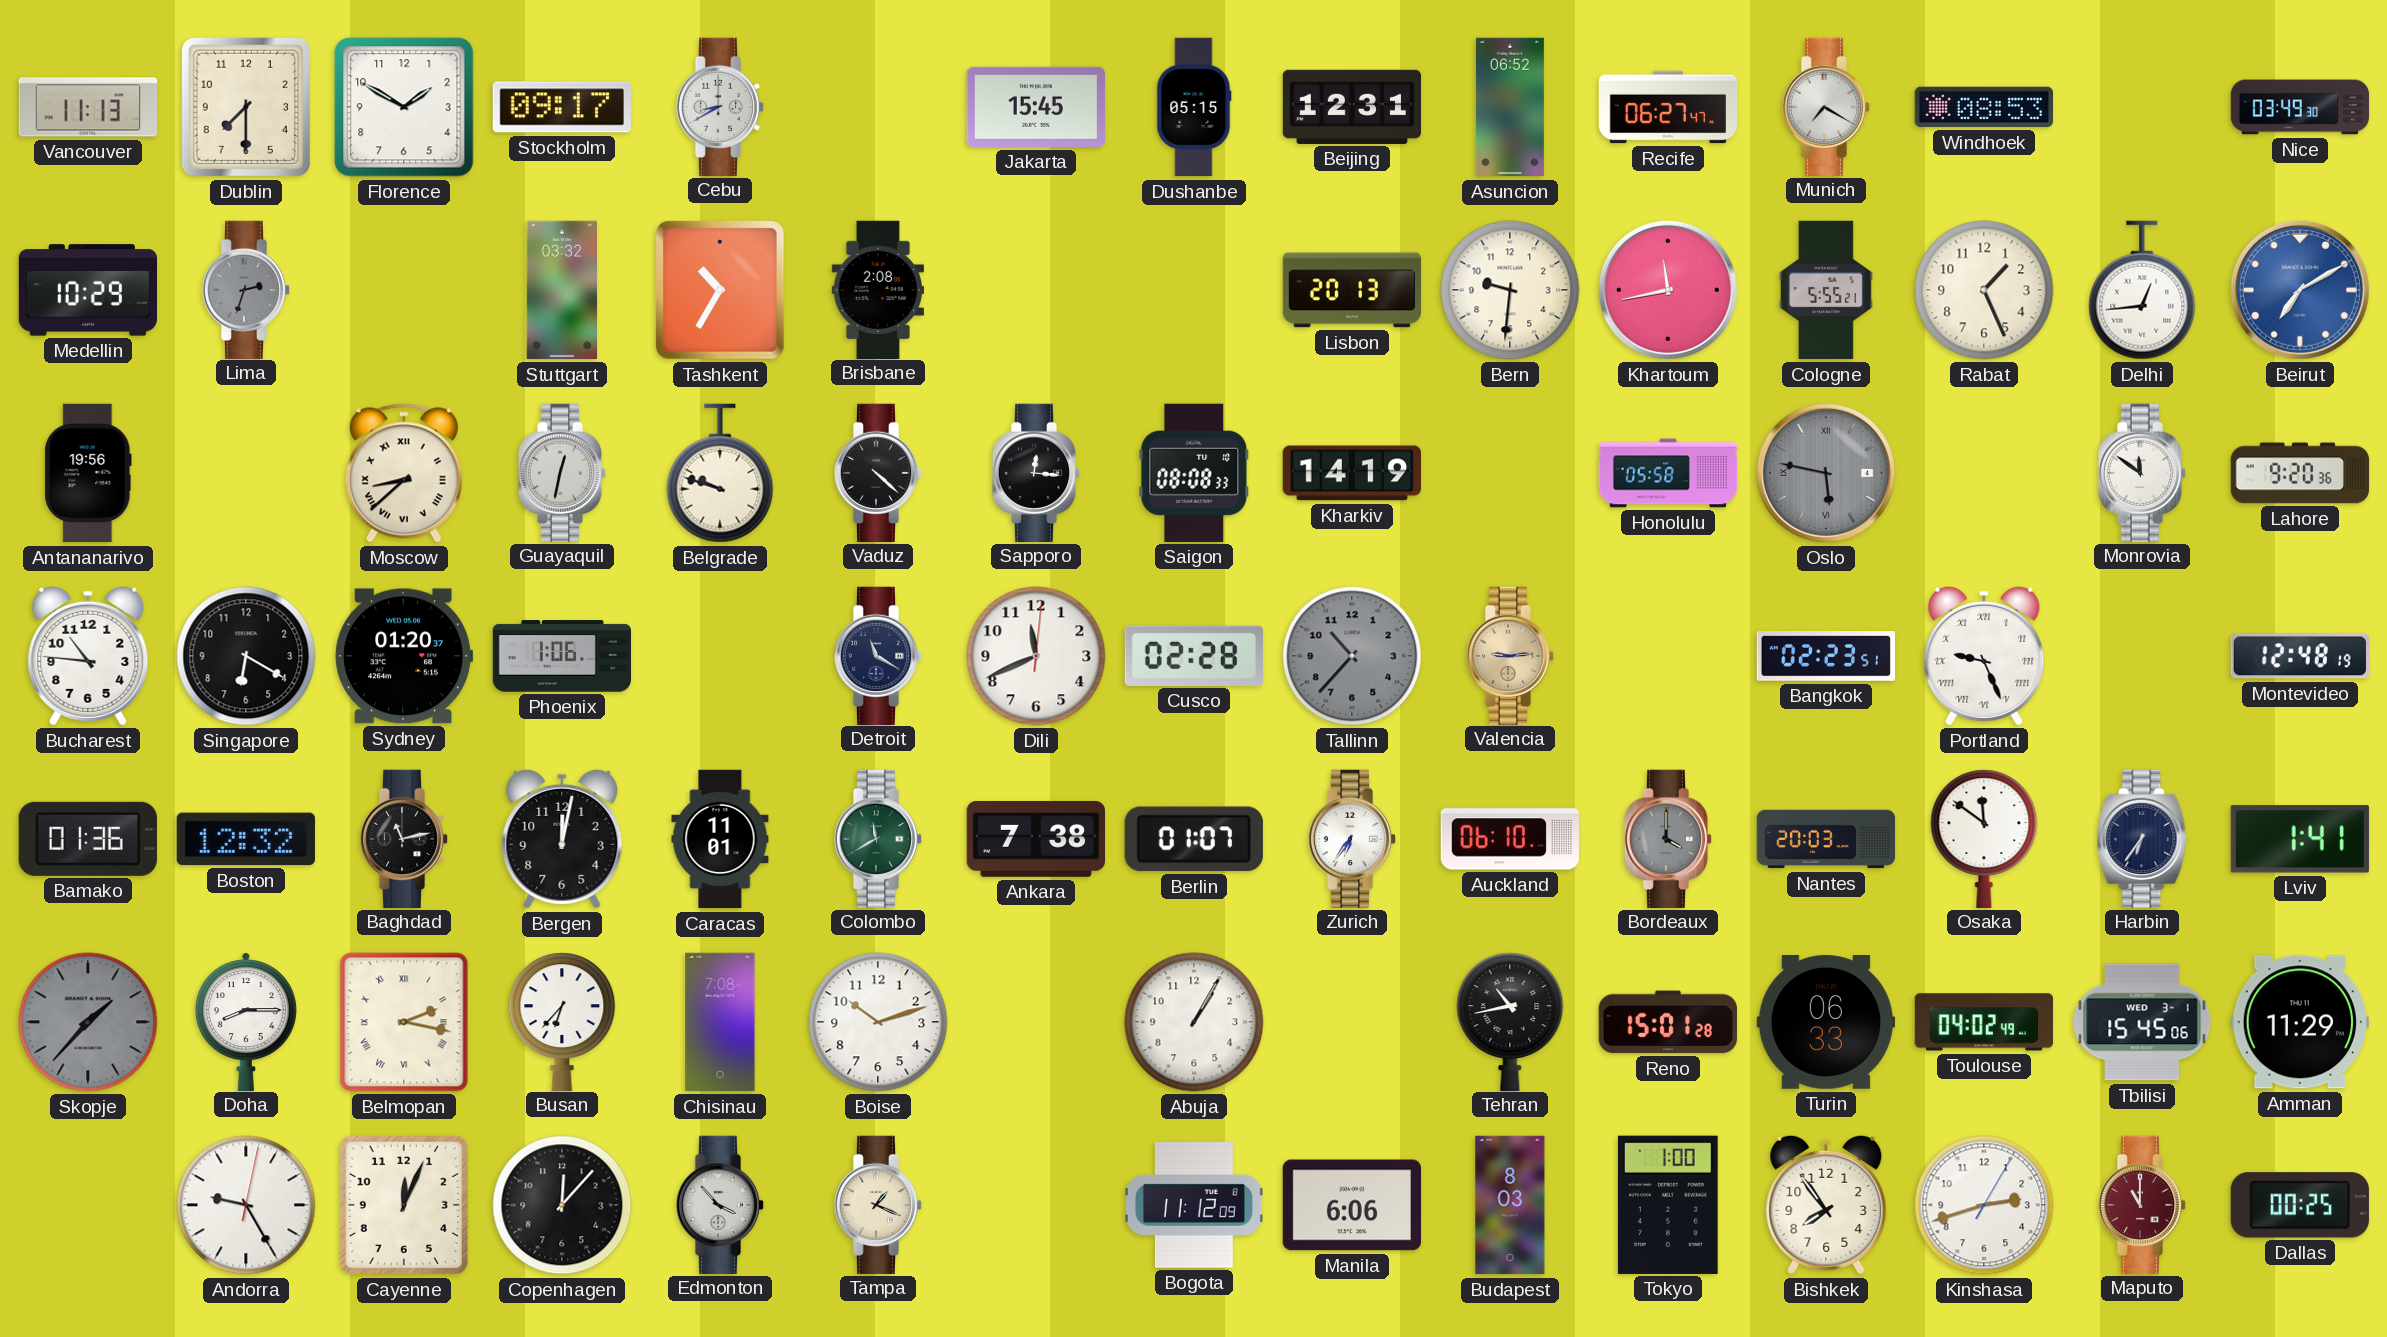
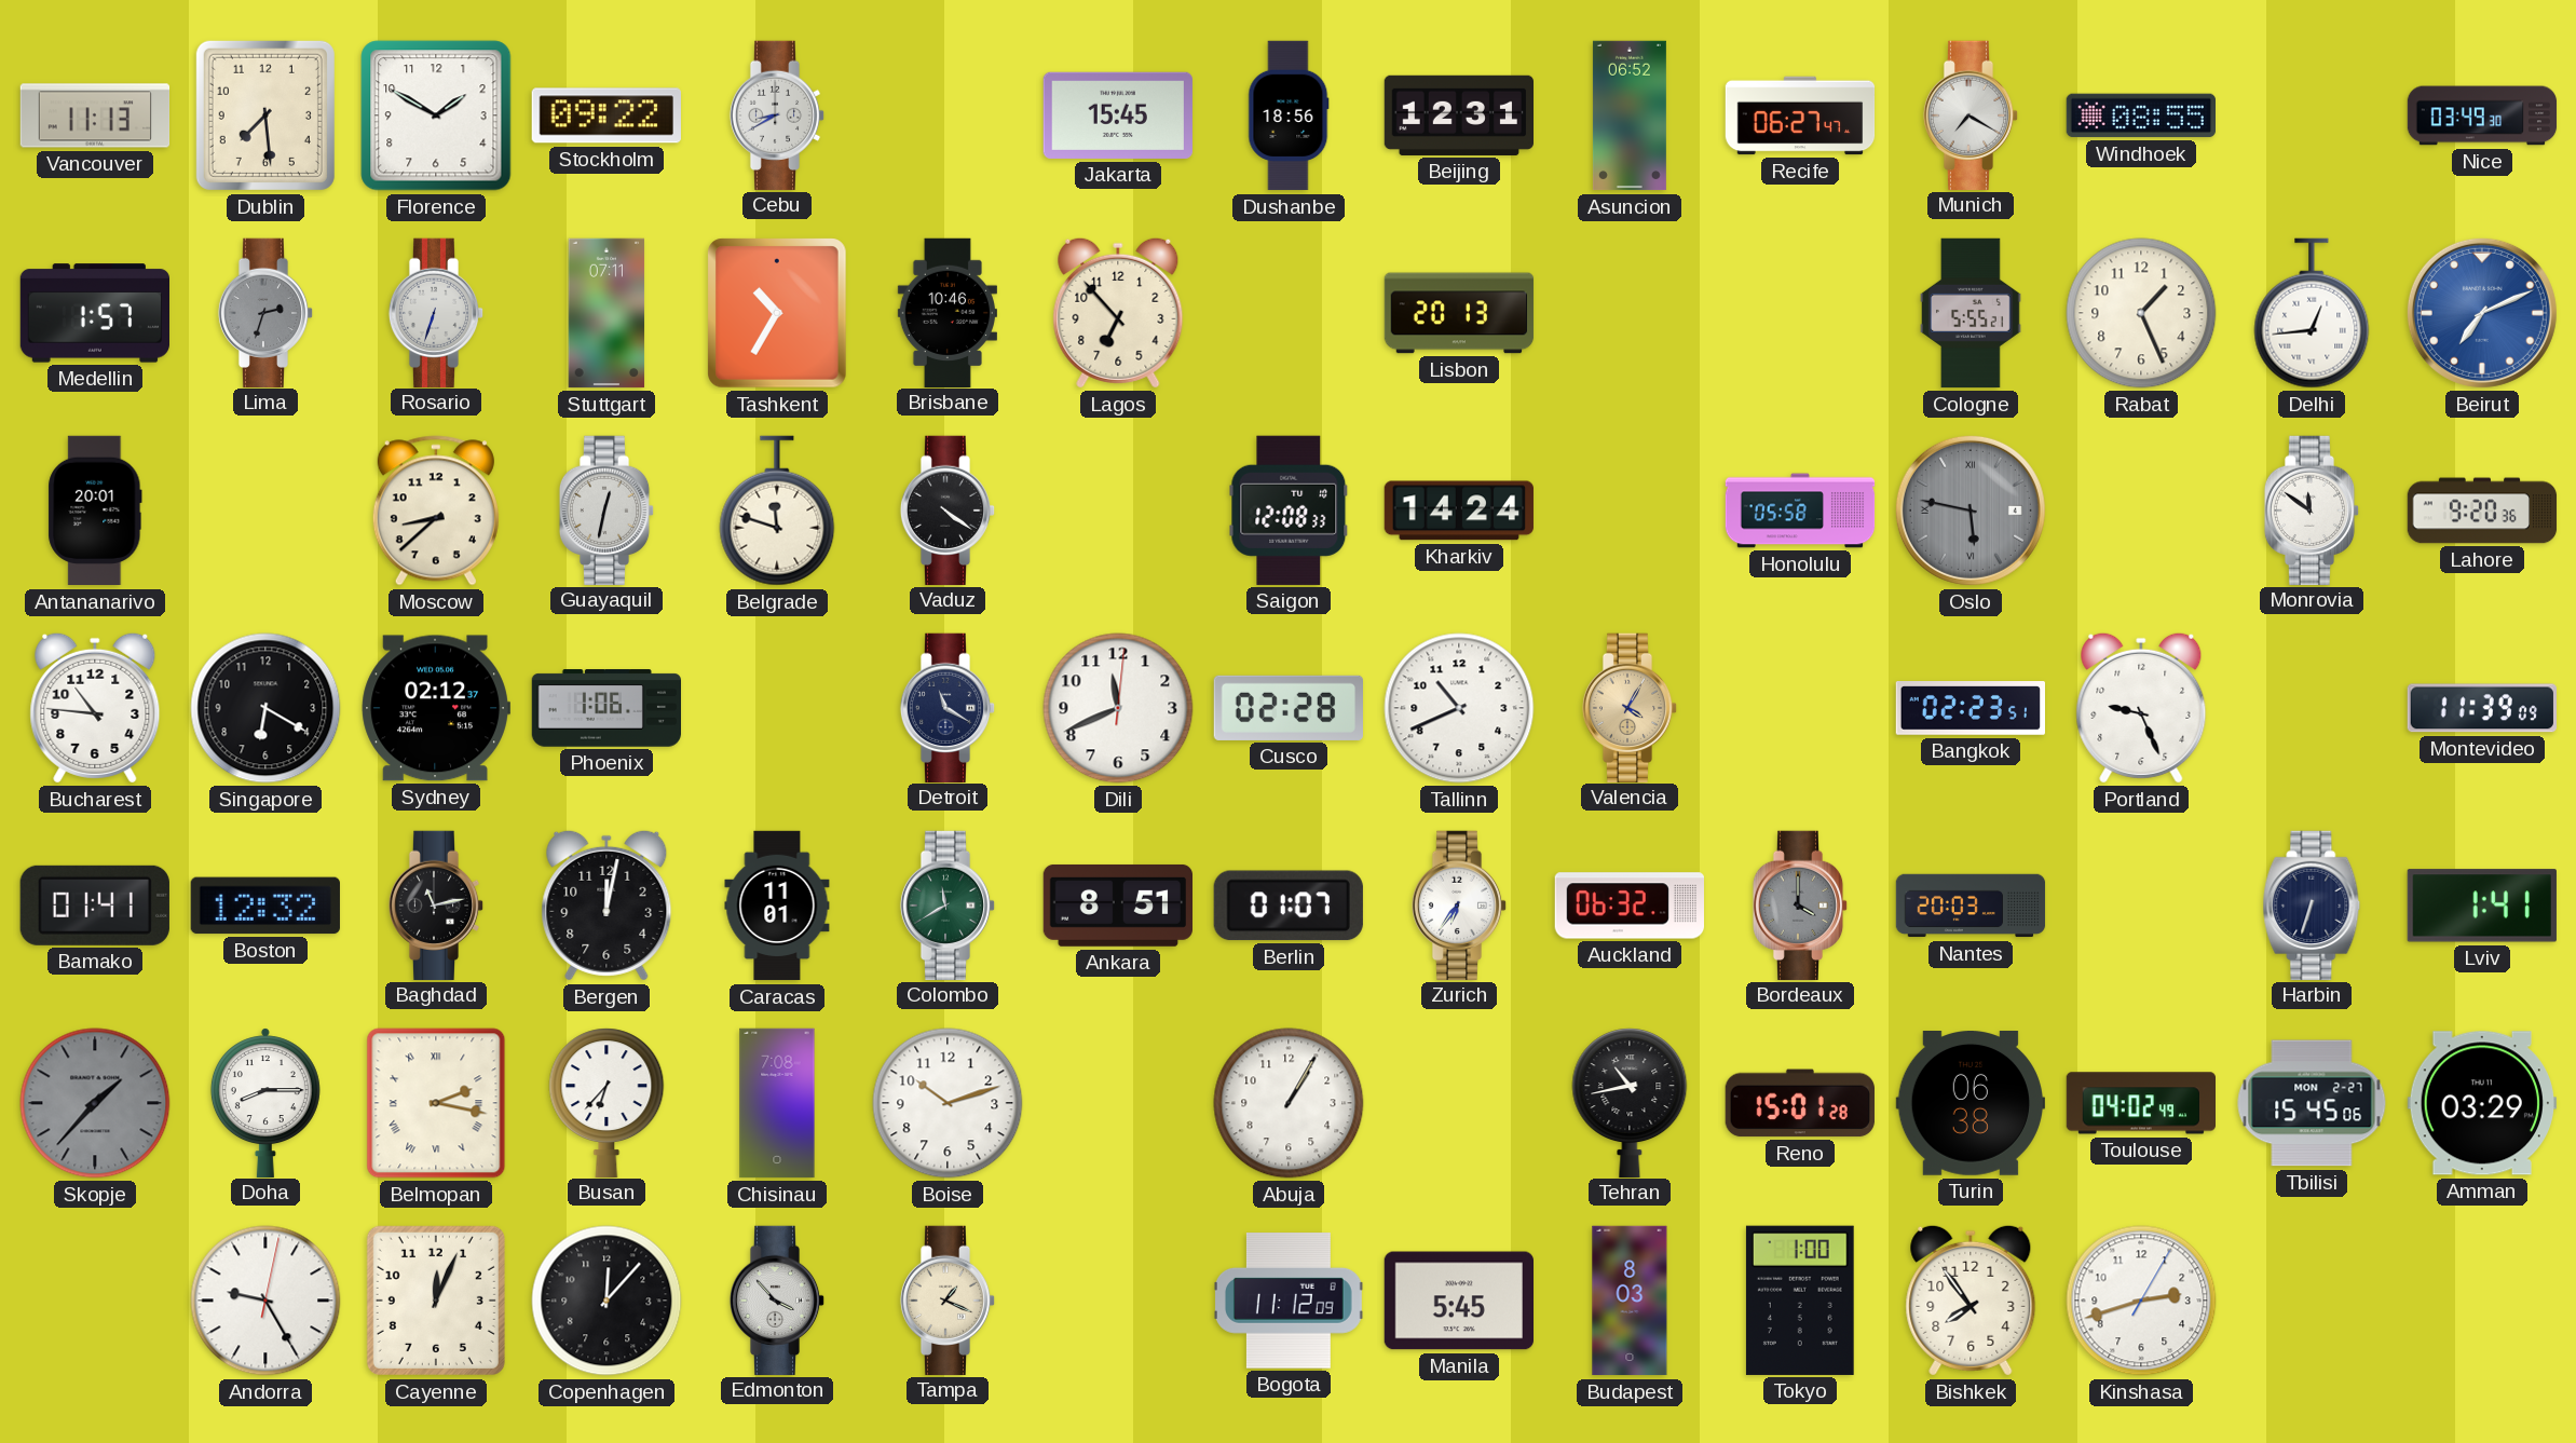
Dublin: 7:30 -> 7:29
Stockholm: 09:17 -> 09:22
Dushanbe: 05:15 -> 18:56
Windhoek: 08:53 -> 08:55
Medellin: 10:29 -> 1:57
Rosario: none -> 6:33
Stuttgart: 03:32 -> 07:11
Brisbane: 2:08 -> 10:46
Lagos: none -> 6:53
Bern: 9:31 -> none
Khartoum: 11:43 -> none
Beirut: 7:10 -> 7:11
Antananarivo: 19:56 -> 20:01
Moscow numerals: Roman -> Arabic
Belgrade: 9:48 -> 11:48
Vaduz: 4:22 -> 4:21
Sapporo: 12:16 -> none
Saigon: 08:08 -> 12:08
Kharkiv: 14:19 -> 14:24
Sydney: 01:20 -> 02:12
Tallinn: 10:37 -> 10:41
Tallinn dial: grey -> white
Valencia: 9:14 -> 4:05
Portland numerals: Roman -> Arabic
Montevideo: 12:48 -> 11:39
Bamako: 01:36 -> 01:41
Ankara: 7:38 -> 8:51
Auckland: 06:10 -> 06:32
Osaka: 11:51 -> none
Harbin: 6:36 -> 6:33
Turin: 06:33 -> 06:38
Tbilisi date: WED 3-1 -> MON 2-27
Amman: 11:29 -> 03:29
Manila: 6:06 -> 5:45
Maputo: 11:00 -> none
Dallas: 00:25 -> none
